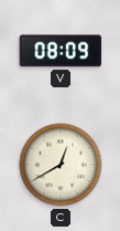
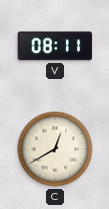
V: 08:09 -> 08:11
